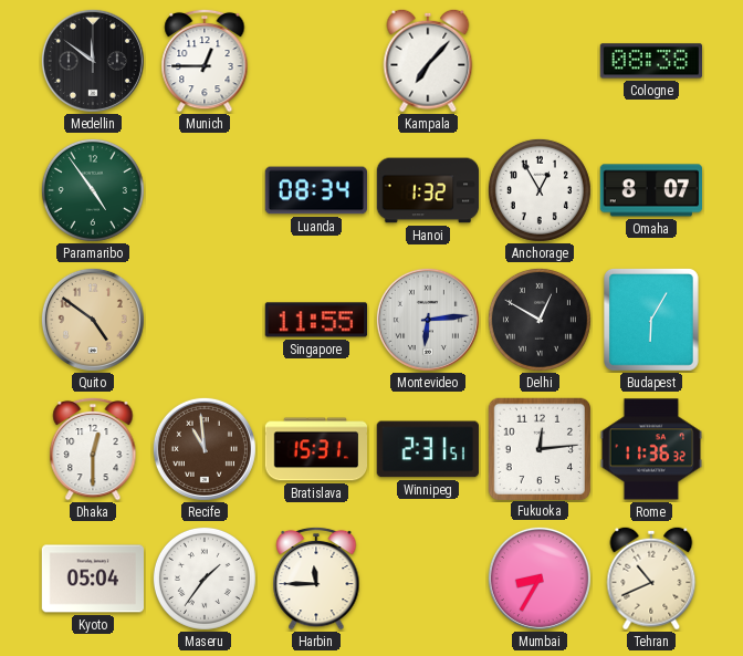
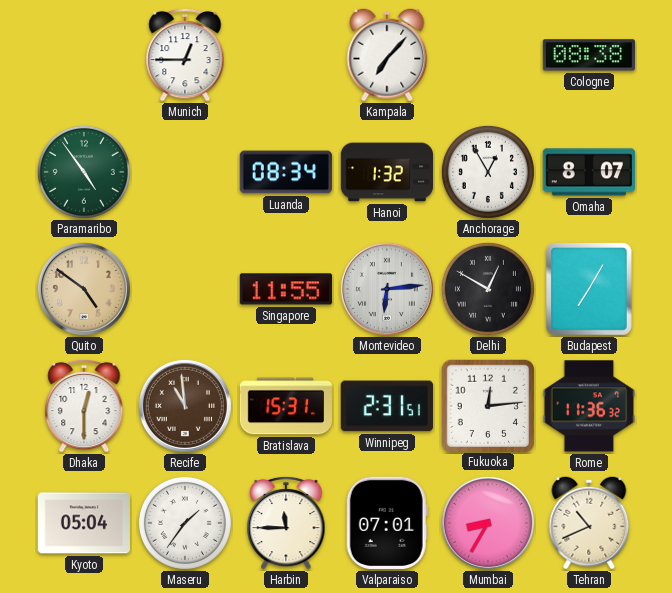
Medellin: 11:51 -> none
Budapest: 6:05 -> 7:05
Valparaiso: none -> 07:01
